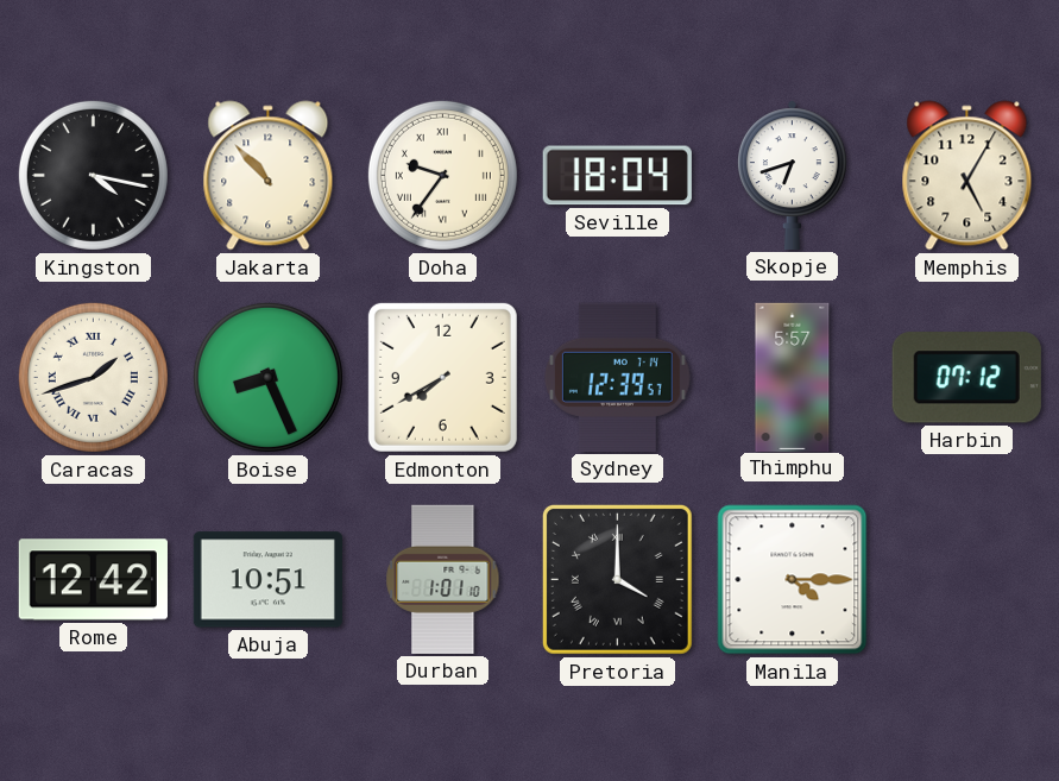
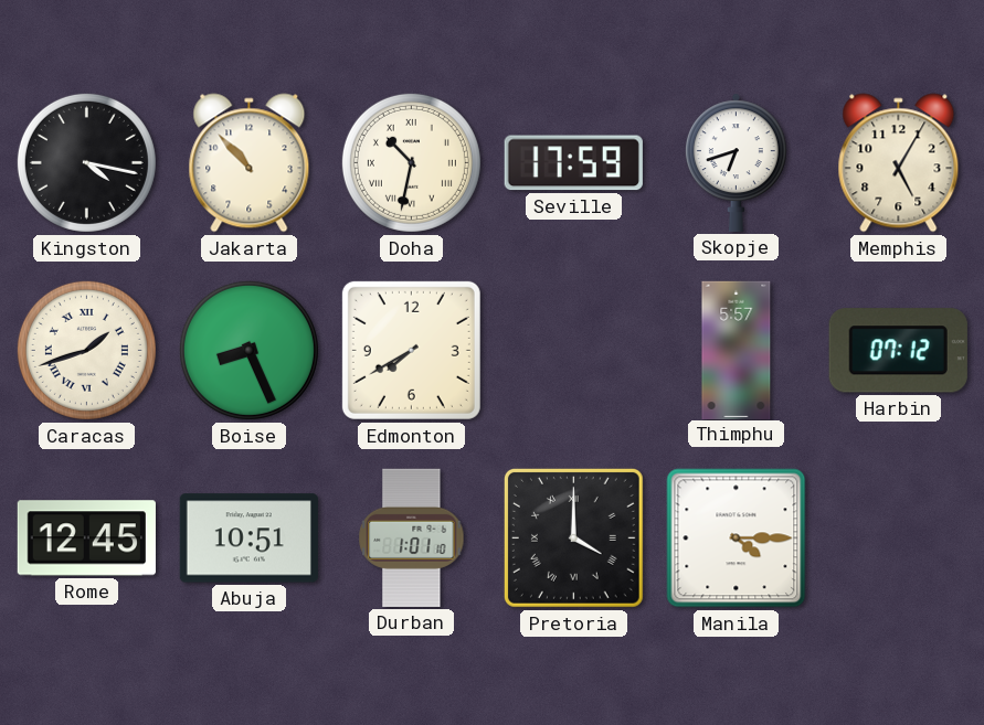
Doha: 9:36 -> 10:32
Seville: 18:04 -> 17:59
Sydney: 12:39 -> none
Rome: 12:42 -> 12:45
